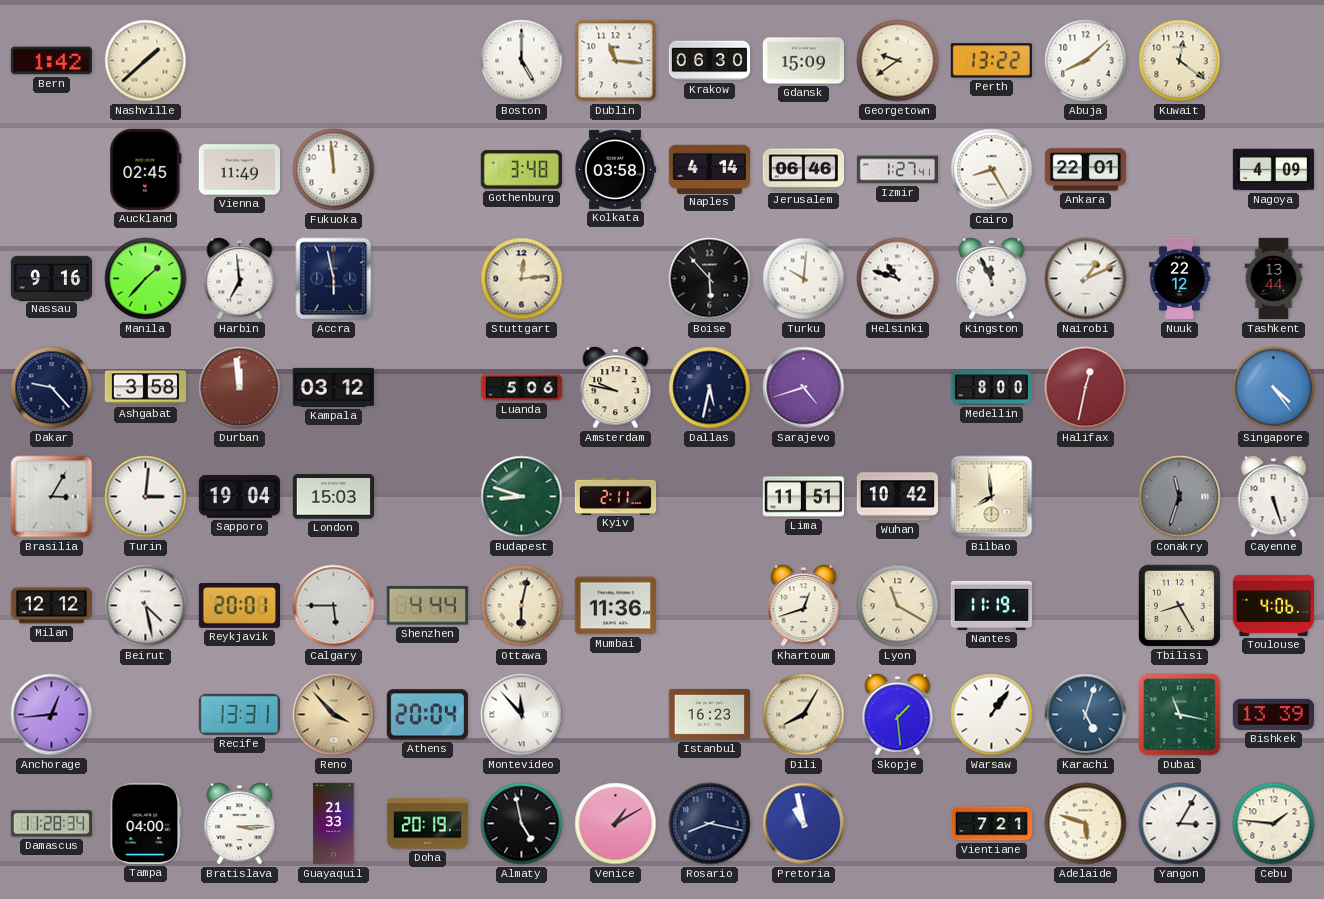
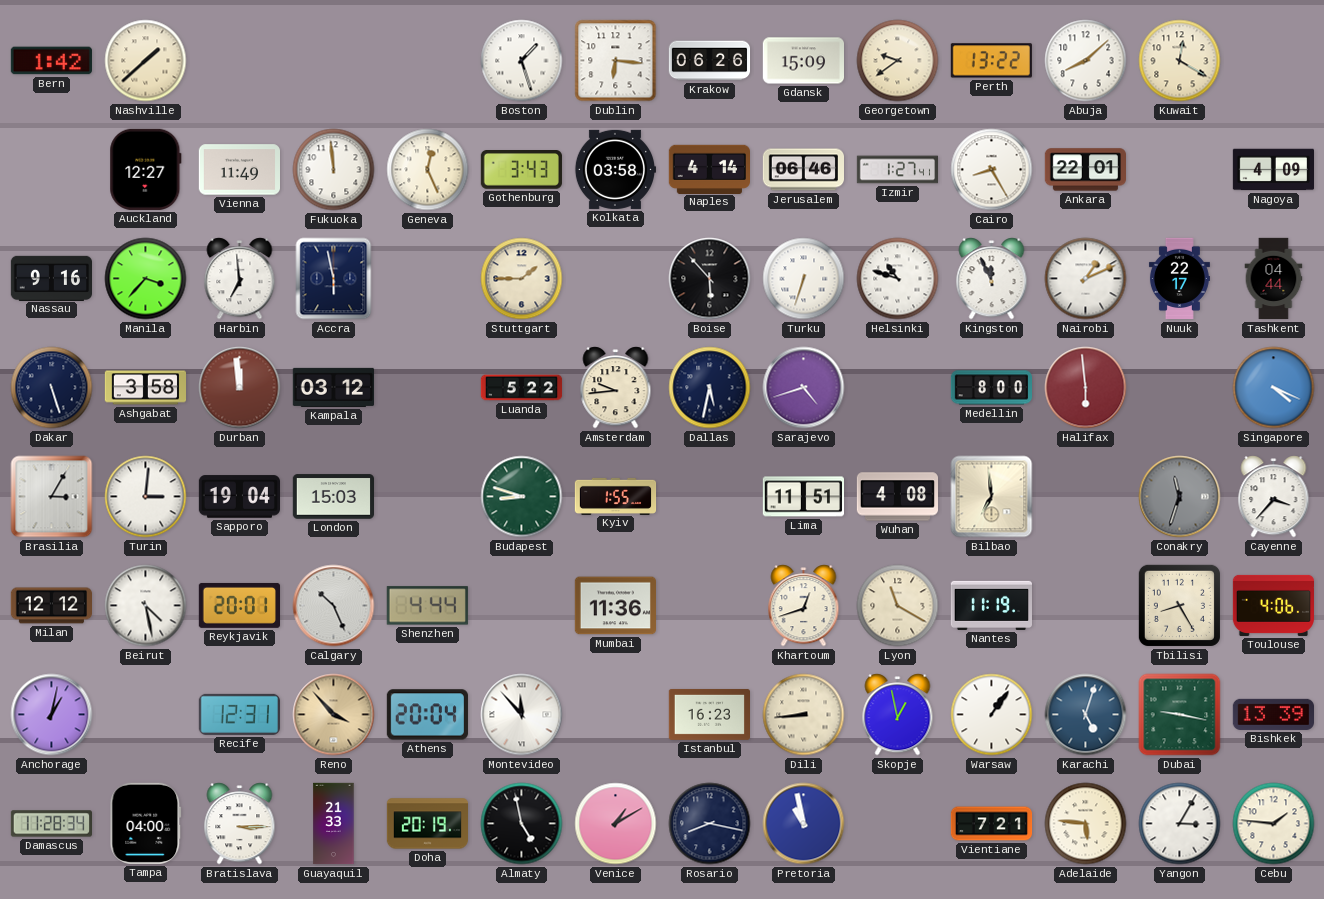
Boston: 5:00 -> 1:27
Dublin: 11:16 -> 6:16
Krakow: 06:30 -> 06:26
Kuwait: 12:21 -> 12:20
Auckland: 02:45 -> 12:27
Geneva: none -> 12:26
Gothenburg: 3:48 -> 3:43
Manila: 1:37 -> 3:37
Stuttgart: 12:14 -> 1:45
Turku: 10:01 -> 6:33
Nuuk: 22:12 -> 22:17
Tashkent: 13:44 -> 04:44
Dakar: 9:23 -> 5:27
Luanda: 5:06 -> 5:22
Amsterdam: 9:47 -> 9:44
Halifax: 12:32 -> 5:59
Singapore: 4:24 -> 4:19
Kyiv: 2:11 -> 1:55
Wuhan: 10:42 -> 4:08
Bilbao: 7:59 -> 6:59
Cayenne: 5:27 -> 3:37
Calgary: 5:45 -> 10:26
Ottawa: 6:02 -> none
Anchorage: 12:44 -> 1:02
Recife: 13:31 -> 12:31
Dili: 8:05 -> 8:44
Skopje: 1:29 -> 12:58
Dubai: 11:17 -> 9:17
Adelaide: 5:48 -> 5:46
